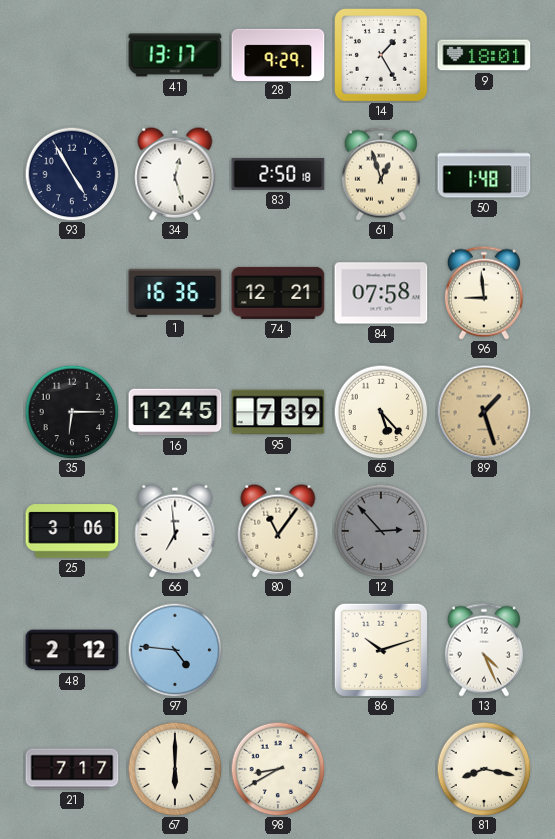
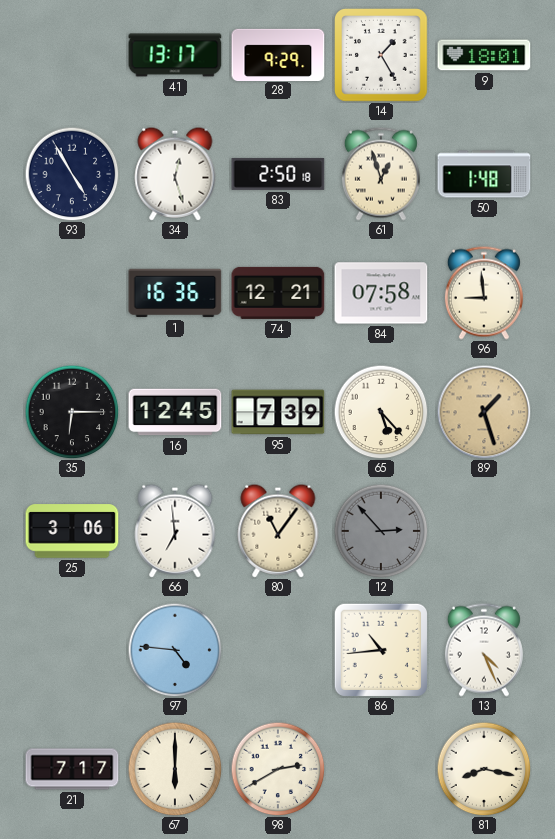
48: 2:12 -> none
86: 10:12 -> 10:44
98: 8:40 -> 2:40
